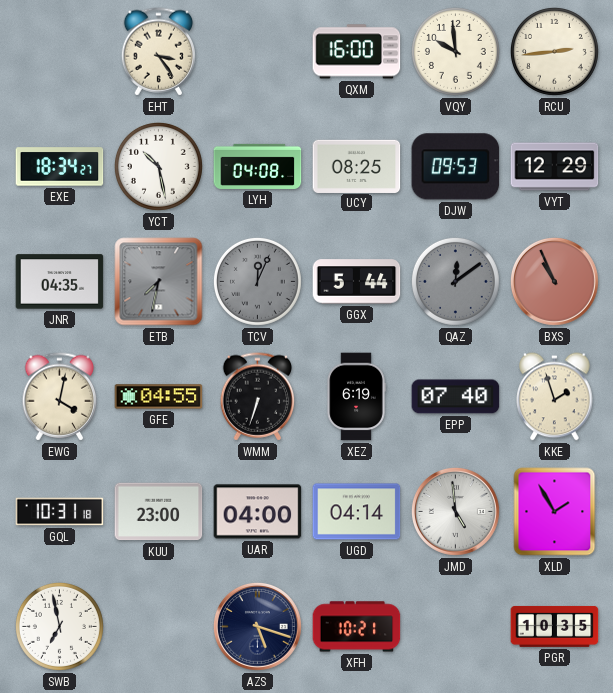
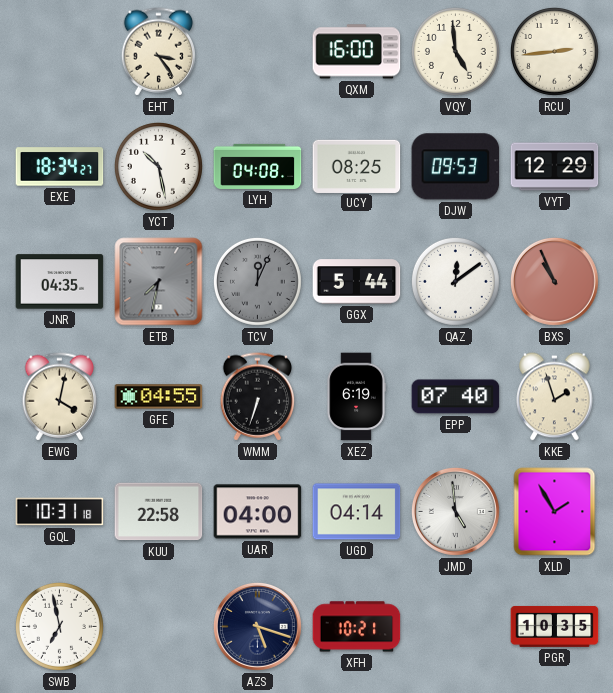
VQY: 9:59 -> 4:59
QAZ dial: grey -> white
KUU: 23:00 -> 22:58
